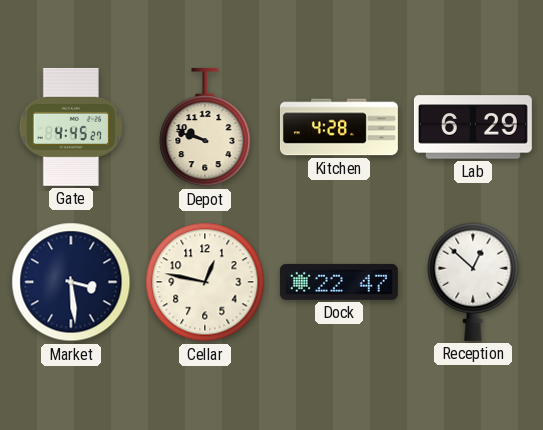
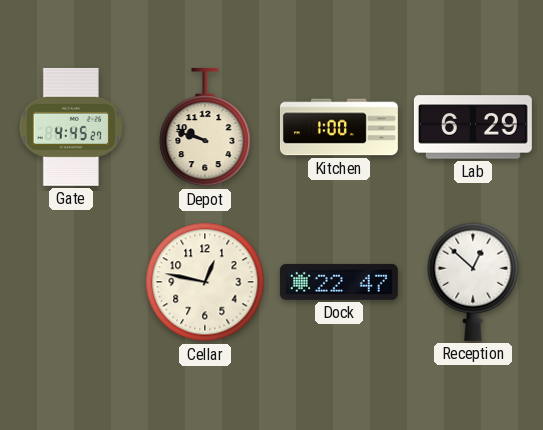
Kitchen: 4:28 -> 1:00
Market: 3:29 -> none
